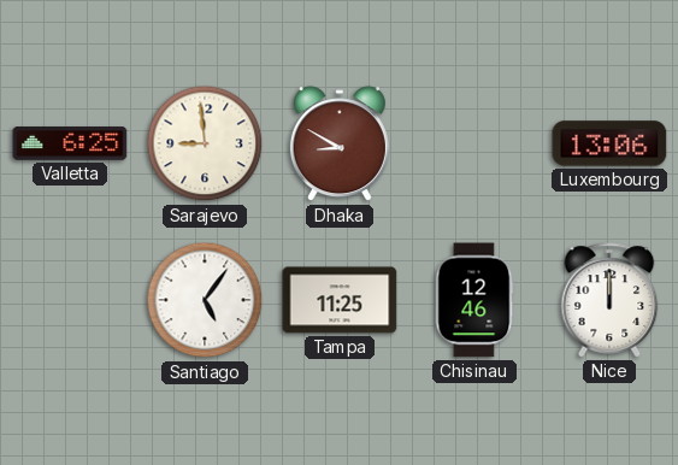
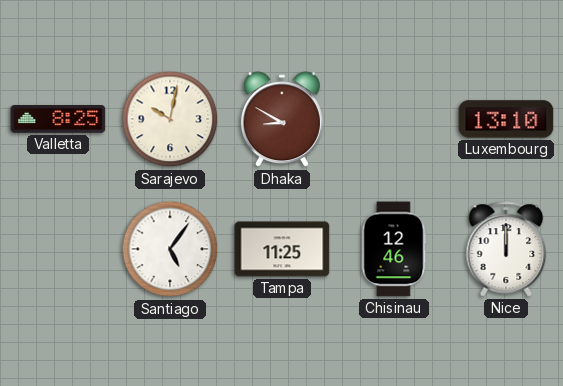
Valletta: 6:25 -> 8:25
Sarajevo: 8:59 -> 10:02
Luxembourg: 13:06 -> 13:10
